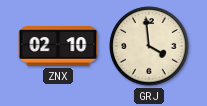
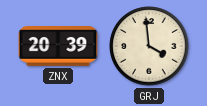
ZNX: 02:10 -> 20:39
